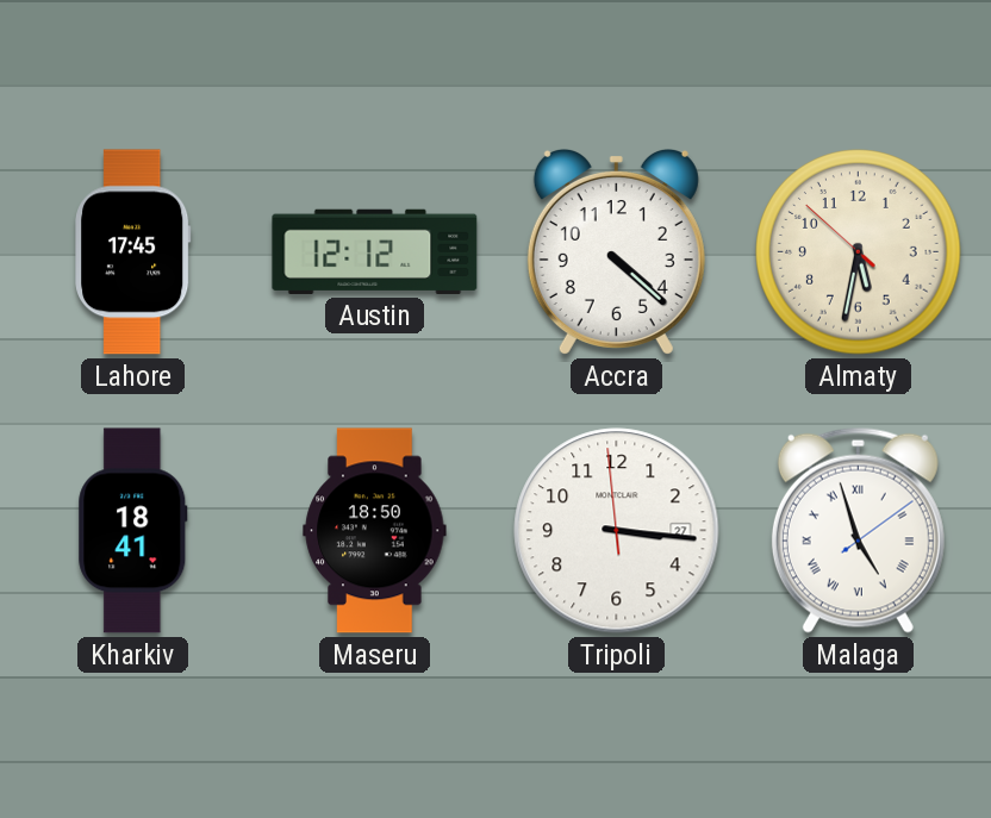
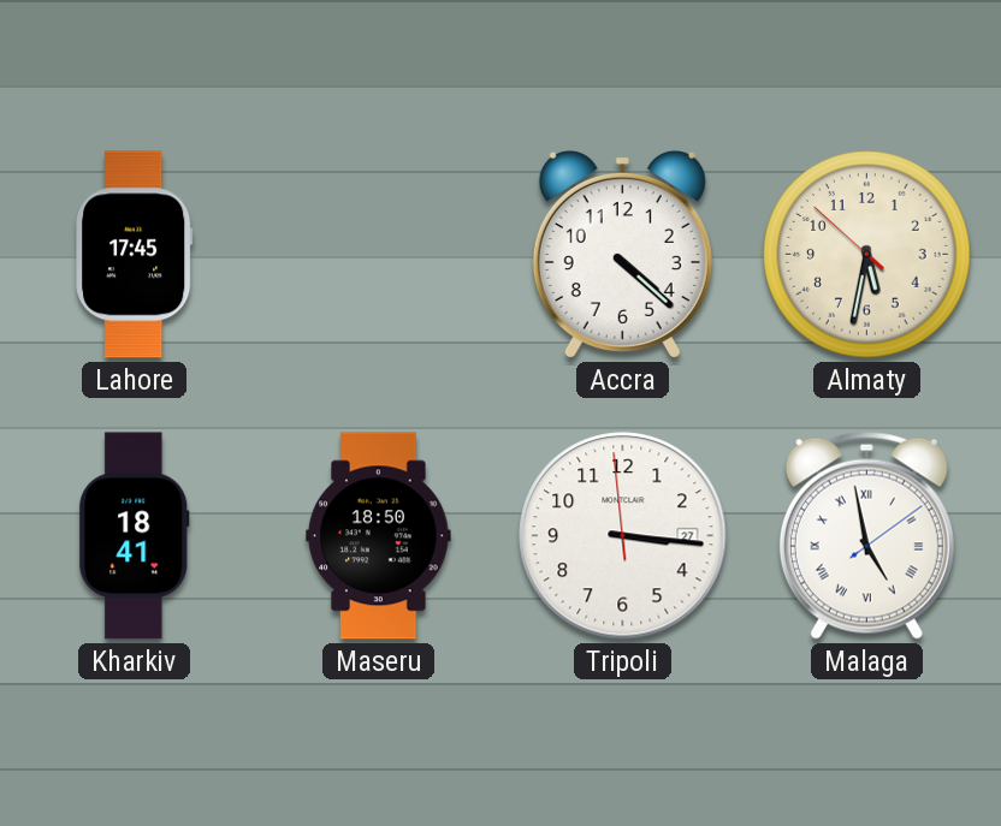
Austin: 12:12 -> none
Malaga: 4:57 -> 4:58
